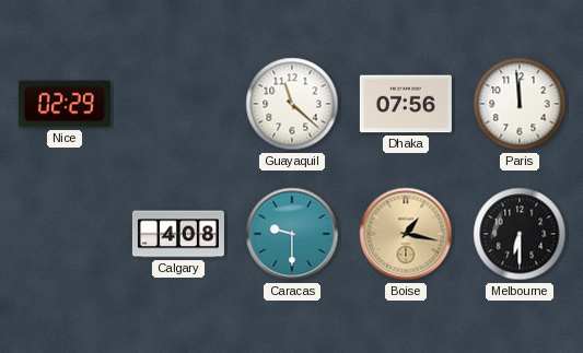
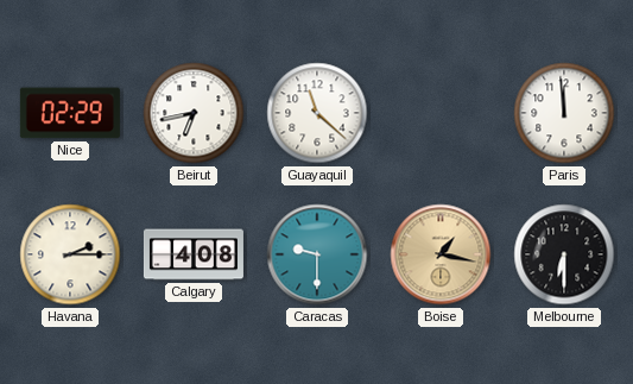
Beirut: none -> 6:43
Dhaka: 07:56 -> none
Havana: none -> 2:15
